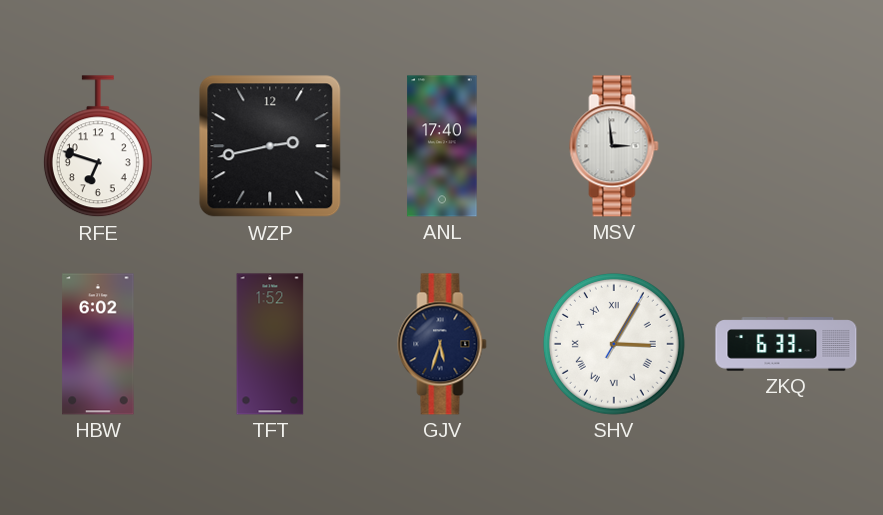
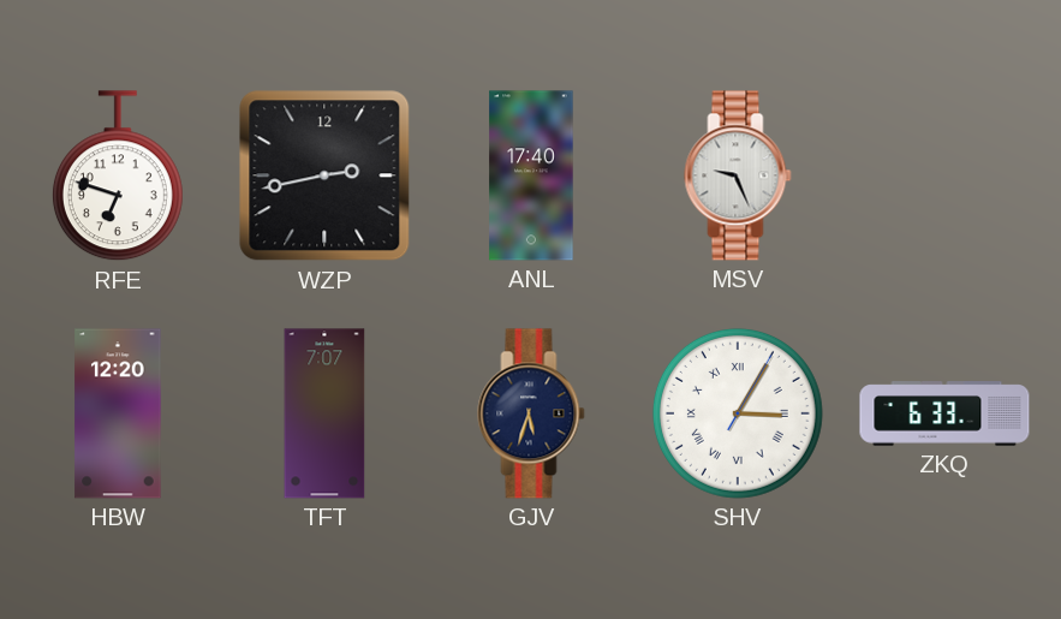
MSV: 2:59 -> 9:26
HBW: 6:02 -> 12:20
TFT: 1:52 -> 7:07
